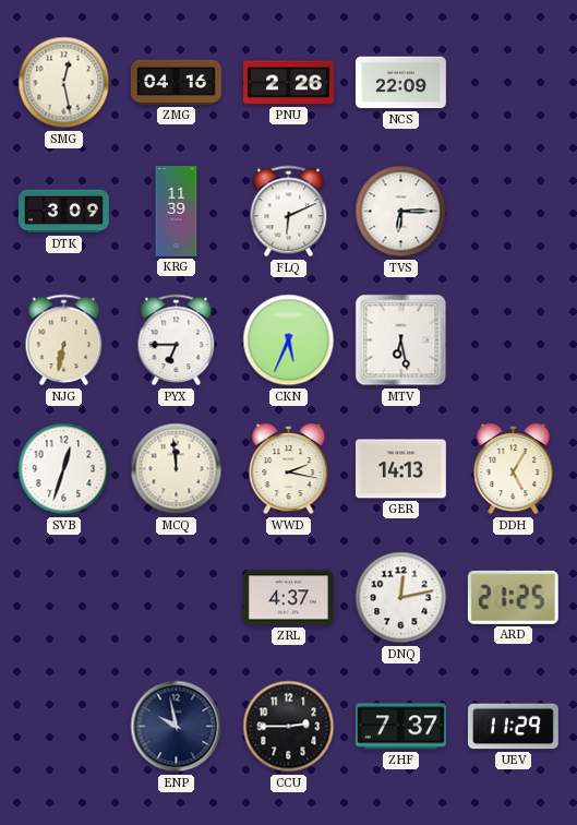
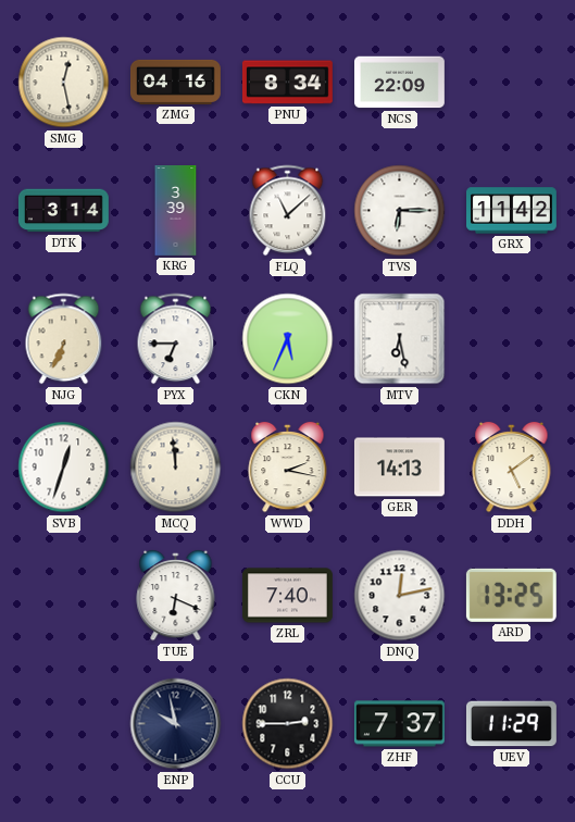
PNU: 2:26 -> 8:34
DTK: 3:09 -> 3:14
KRG: 11:39 -> 3:39
FLQ: 6:11 -> 11:08
GRX: none -> 11:42
NJG: 6:32 -> 6:34
DDH: 5:05 -> 5:09
TUE: none -> 6:19
ZRL: 4:37 -> 7:40
ARD: 21:25 -> 13:25
